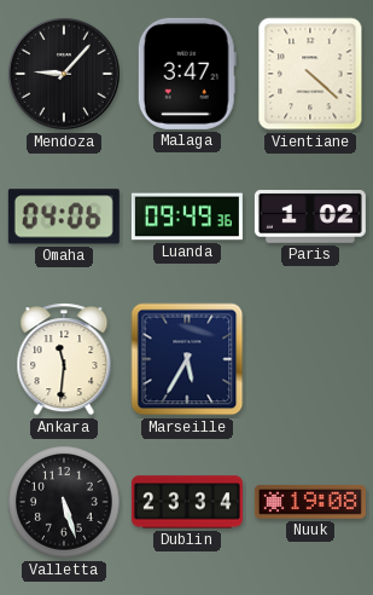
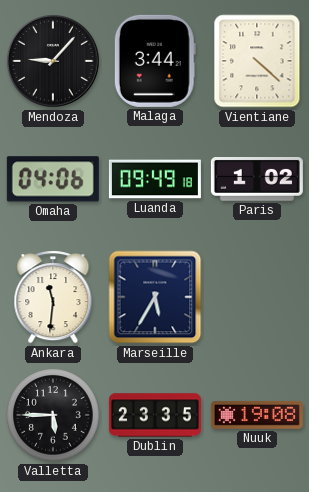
Malaga: 3:47 -> 3:44
Luanda: 09:49:36 -> 09:49:18
Valletta: 5:27 -> 5:45
Dublin: 23:34 -> 23:35
